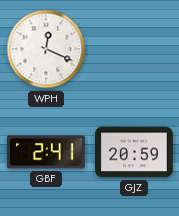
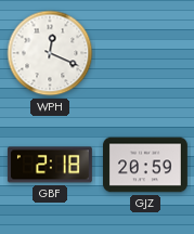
GBF: 2:41 -> 2:18
